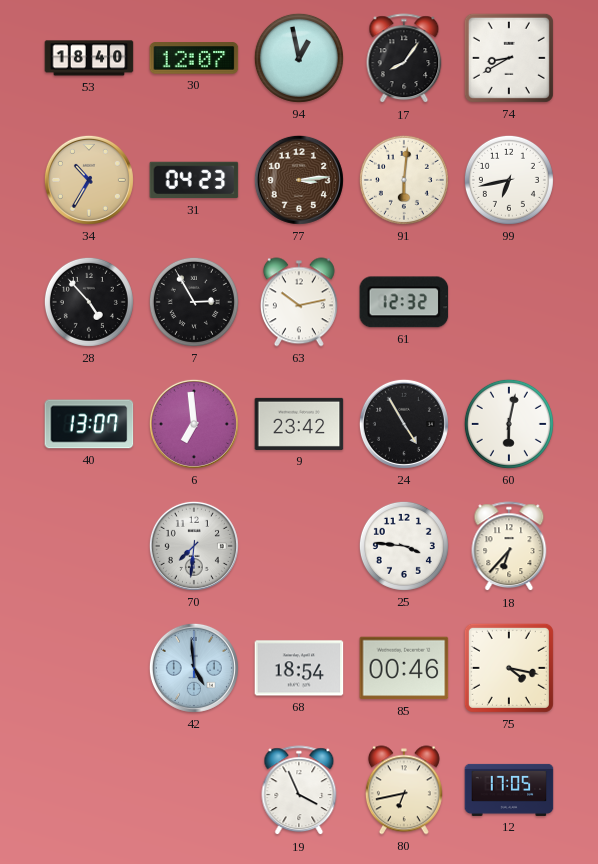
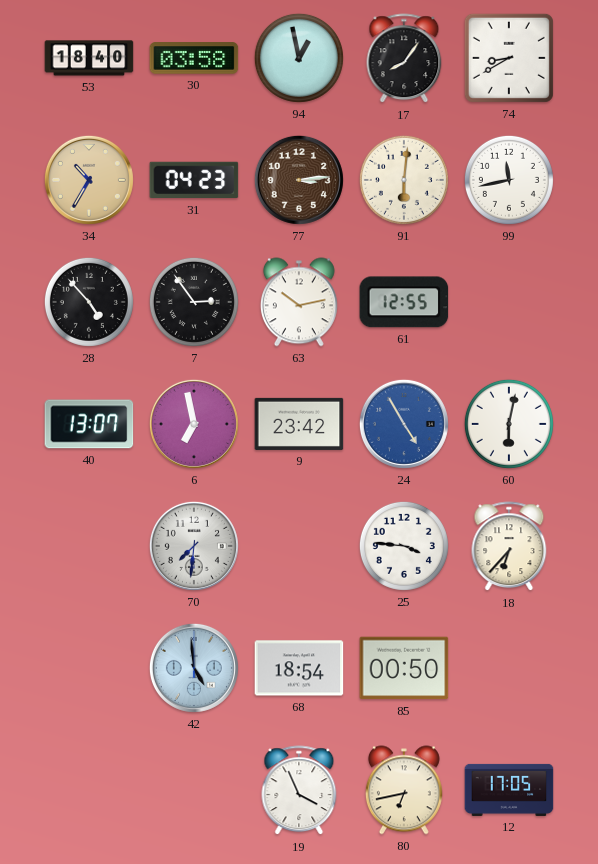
30: 12:07 -> 03:58
99: 6:43 -> 11:43
7: 2:55 -> 2:54
61: 12:32 -> 12:55
6: 6:59 -> 6:58
24 dial: black -> blue
85: 00:46 -> 00:50
75: 4:17 -> none
